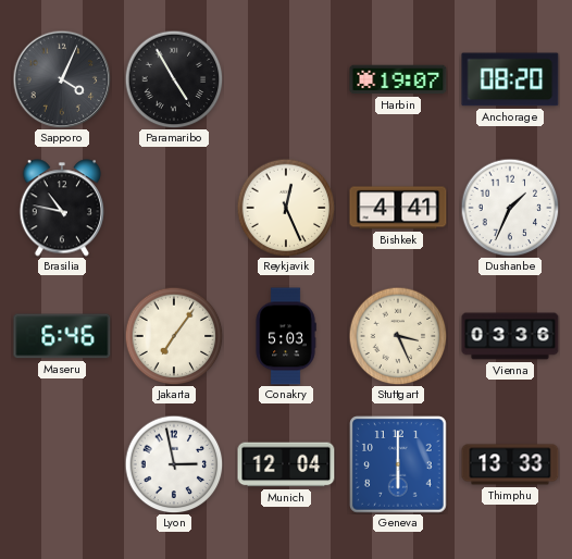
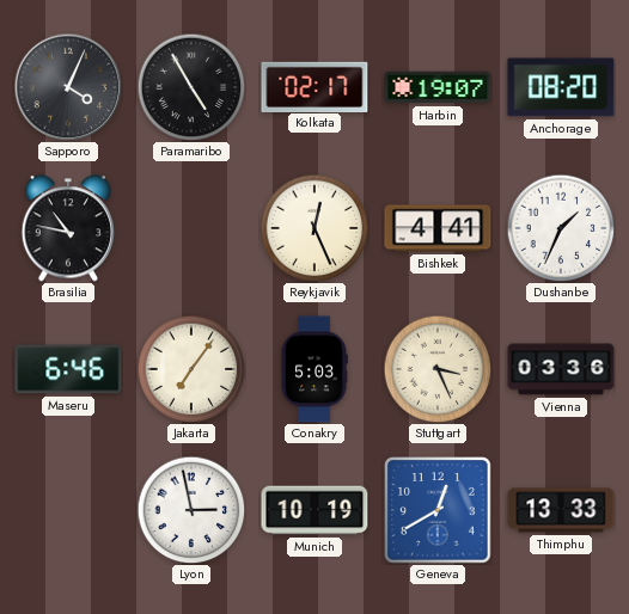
Kolkata: none -> 02:17
Munich: 12:04 -> 10:19
Geneva: 6:00 -> 12:40
